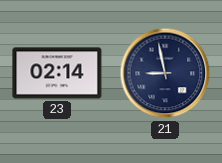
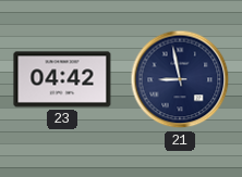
23: 02:14 -> 04:42
